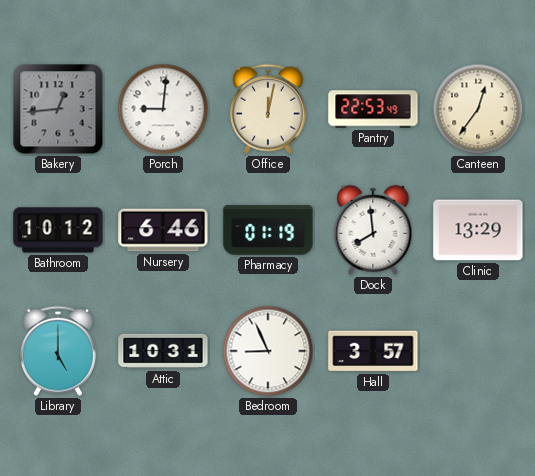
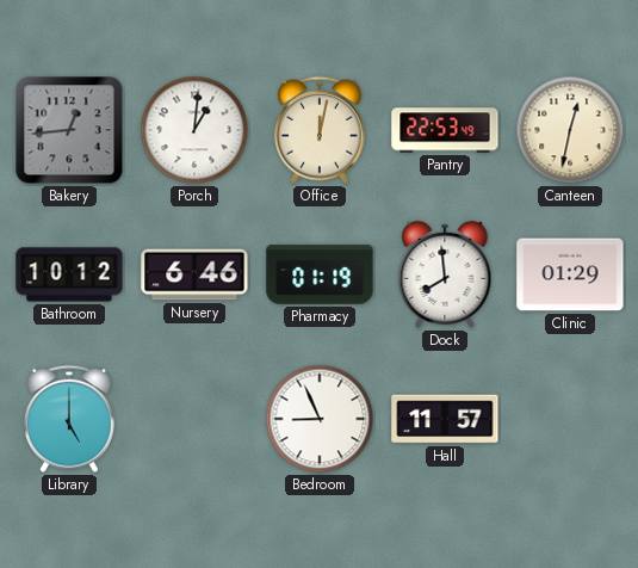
Porch: 9:01 -> 1:01
Canteen: 12:36 -> 12:32
Clinic: 13:29 -> 01:29
Attic: 10:31 -> none
Hall: 3:57 -> 11:57
